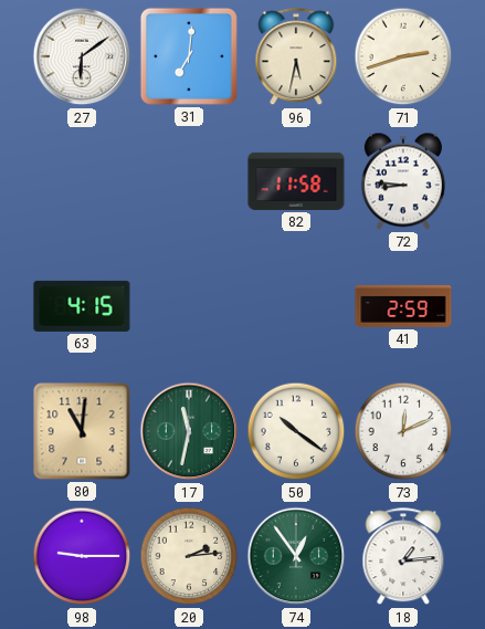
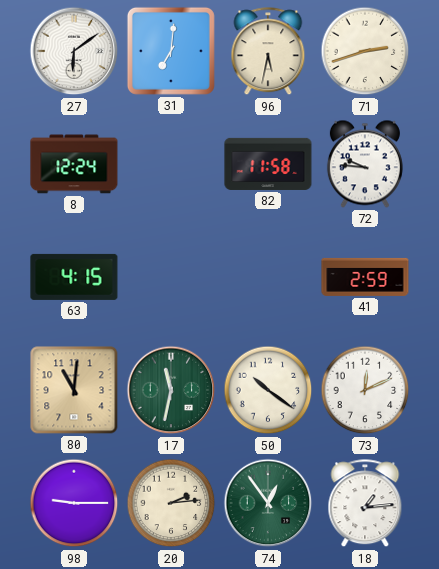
8: none -> 12:24
72: 8:46 -> 9:46
